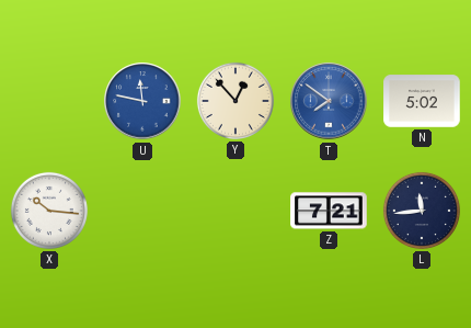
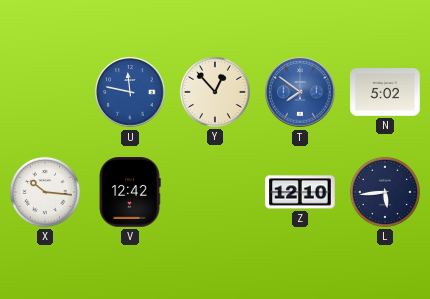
V: none -> 12:42
Z: 7:21 -> 12:10
L: 11:44 -> 5:44
